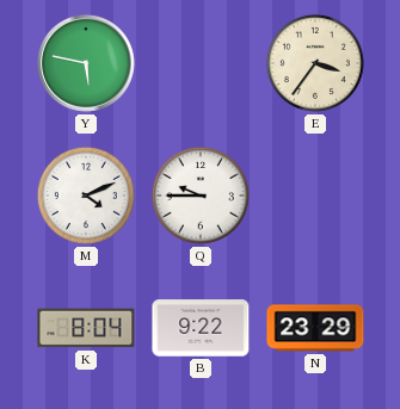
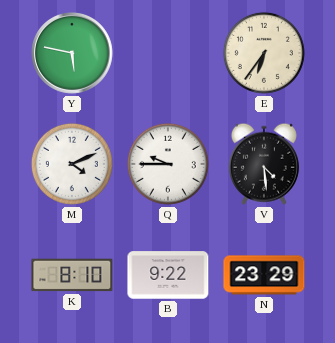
E: 3:36 -> 6:36
V: none -> 4:29
K: 8:04 -> 8:10
